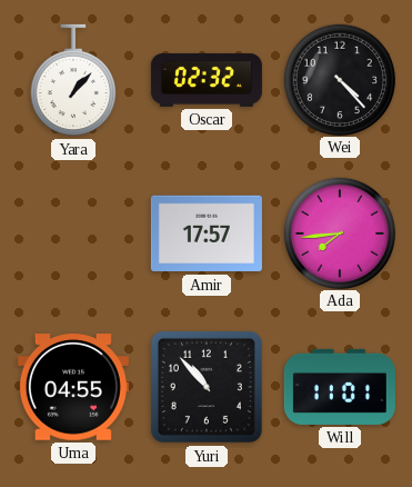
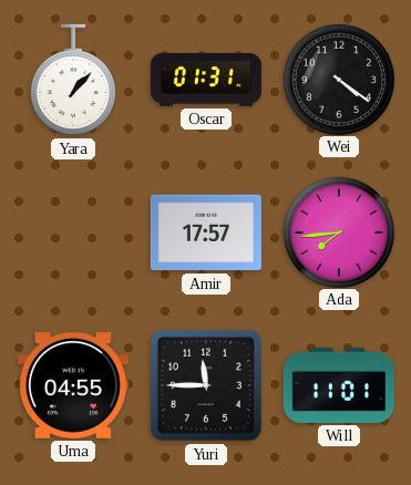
Oscar: 02:32 -> 01:31
Wei: 4:23 -> 4:21
Yuri: 10:53 -> 11:45
